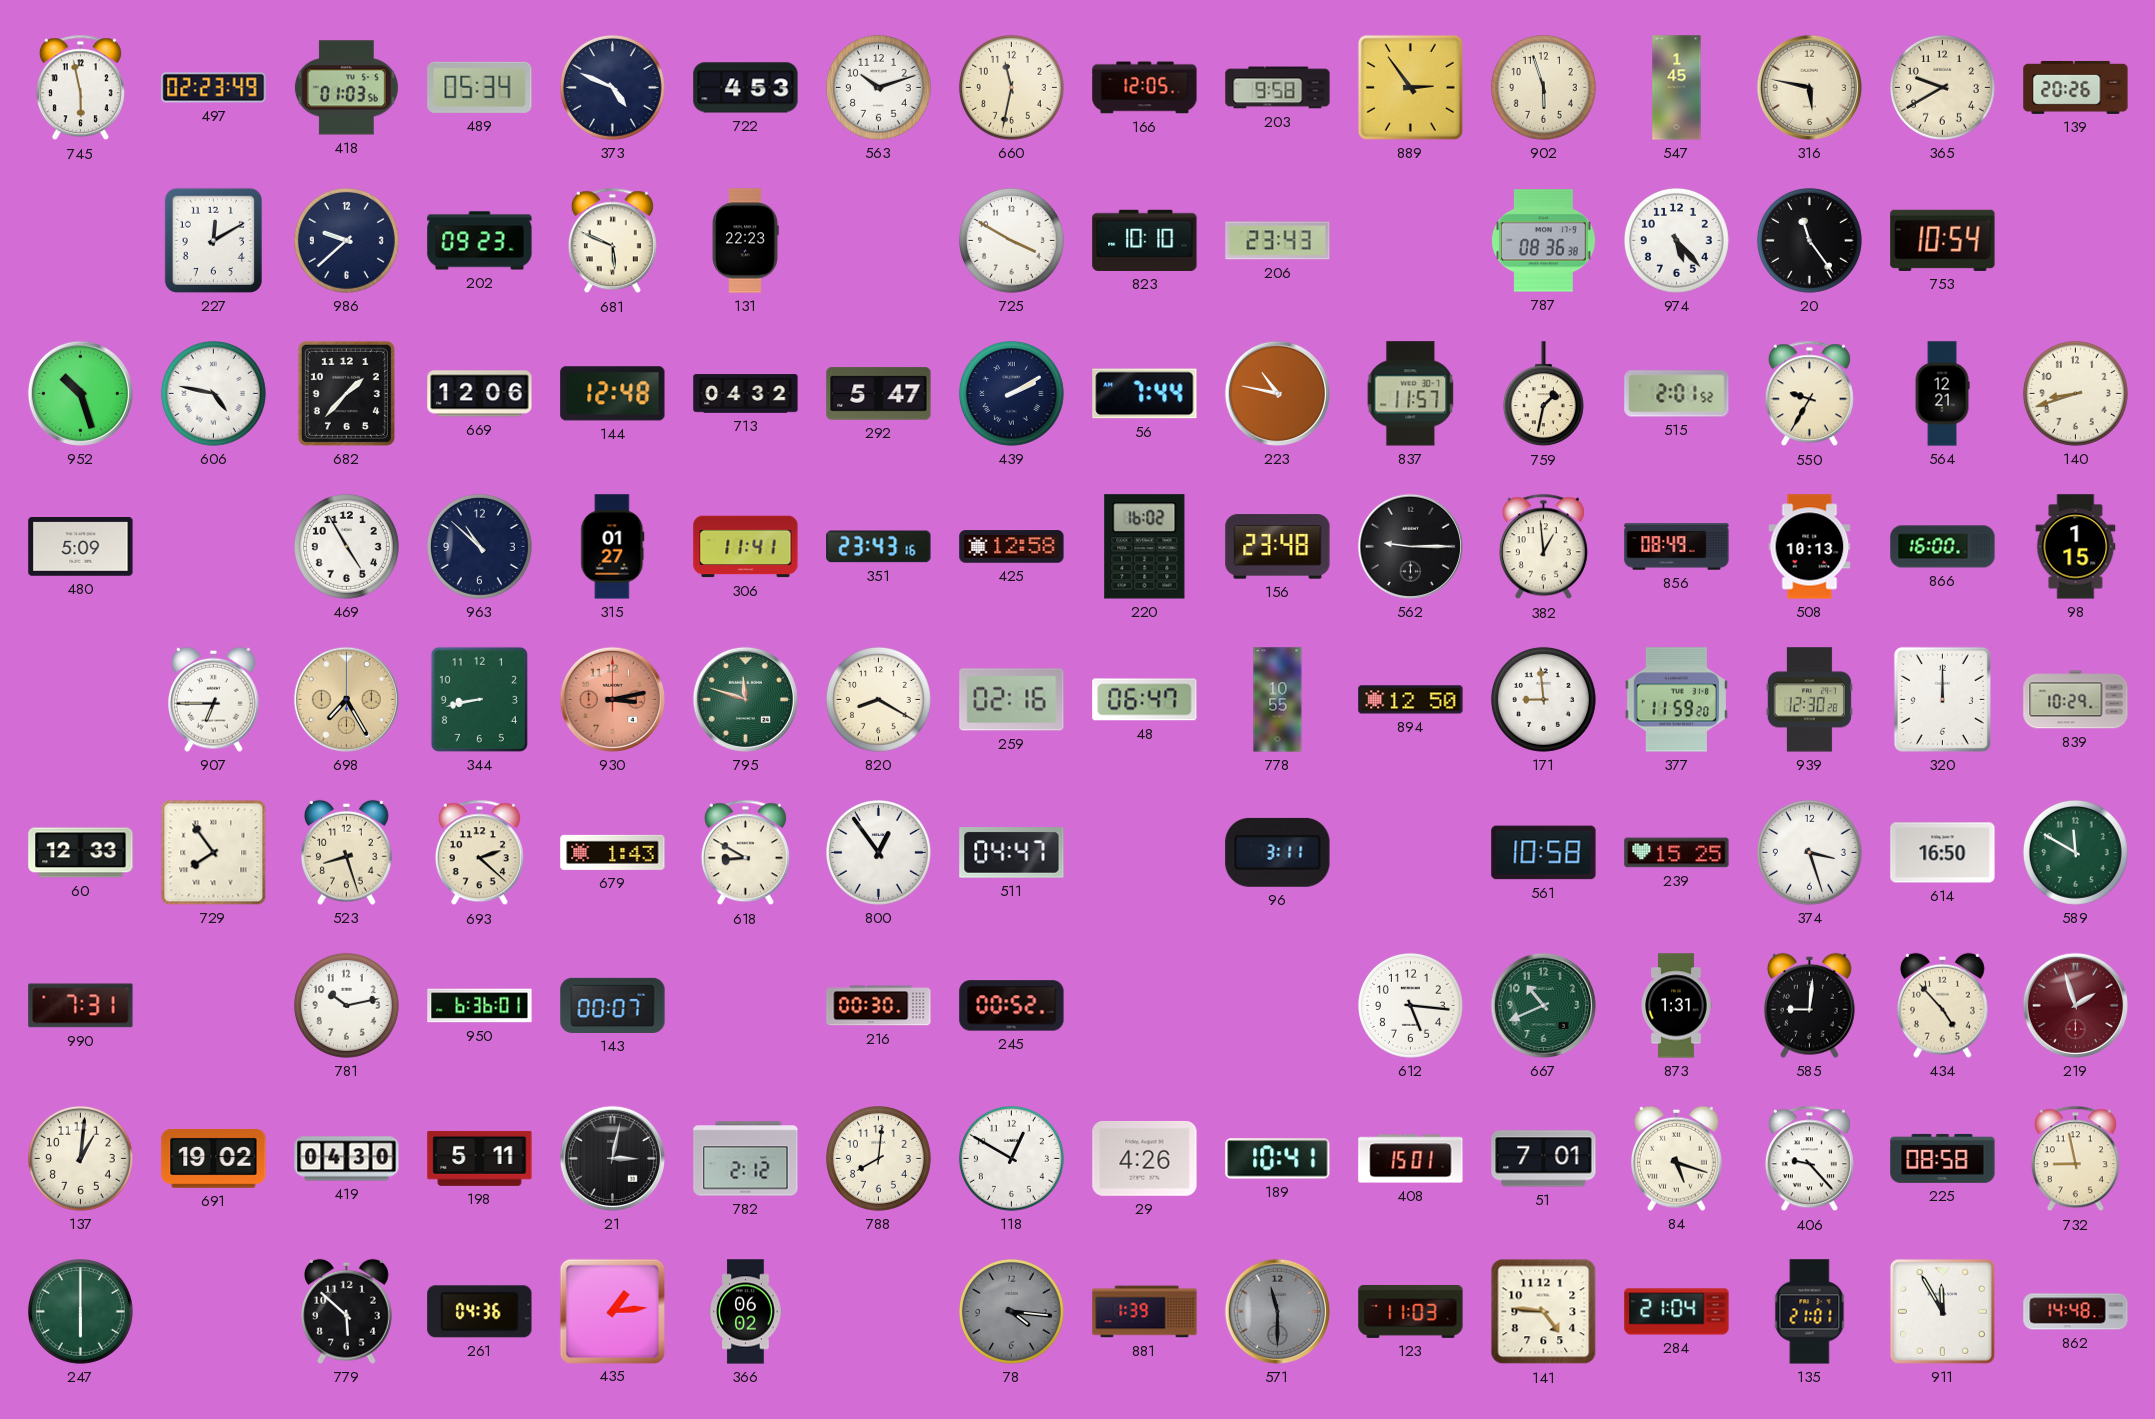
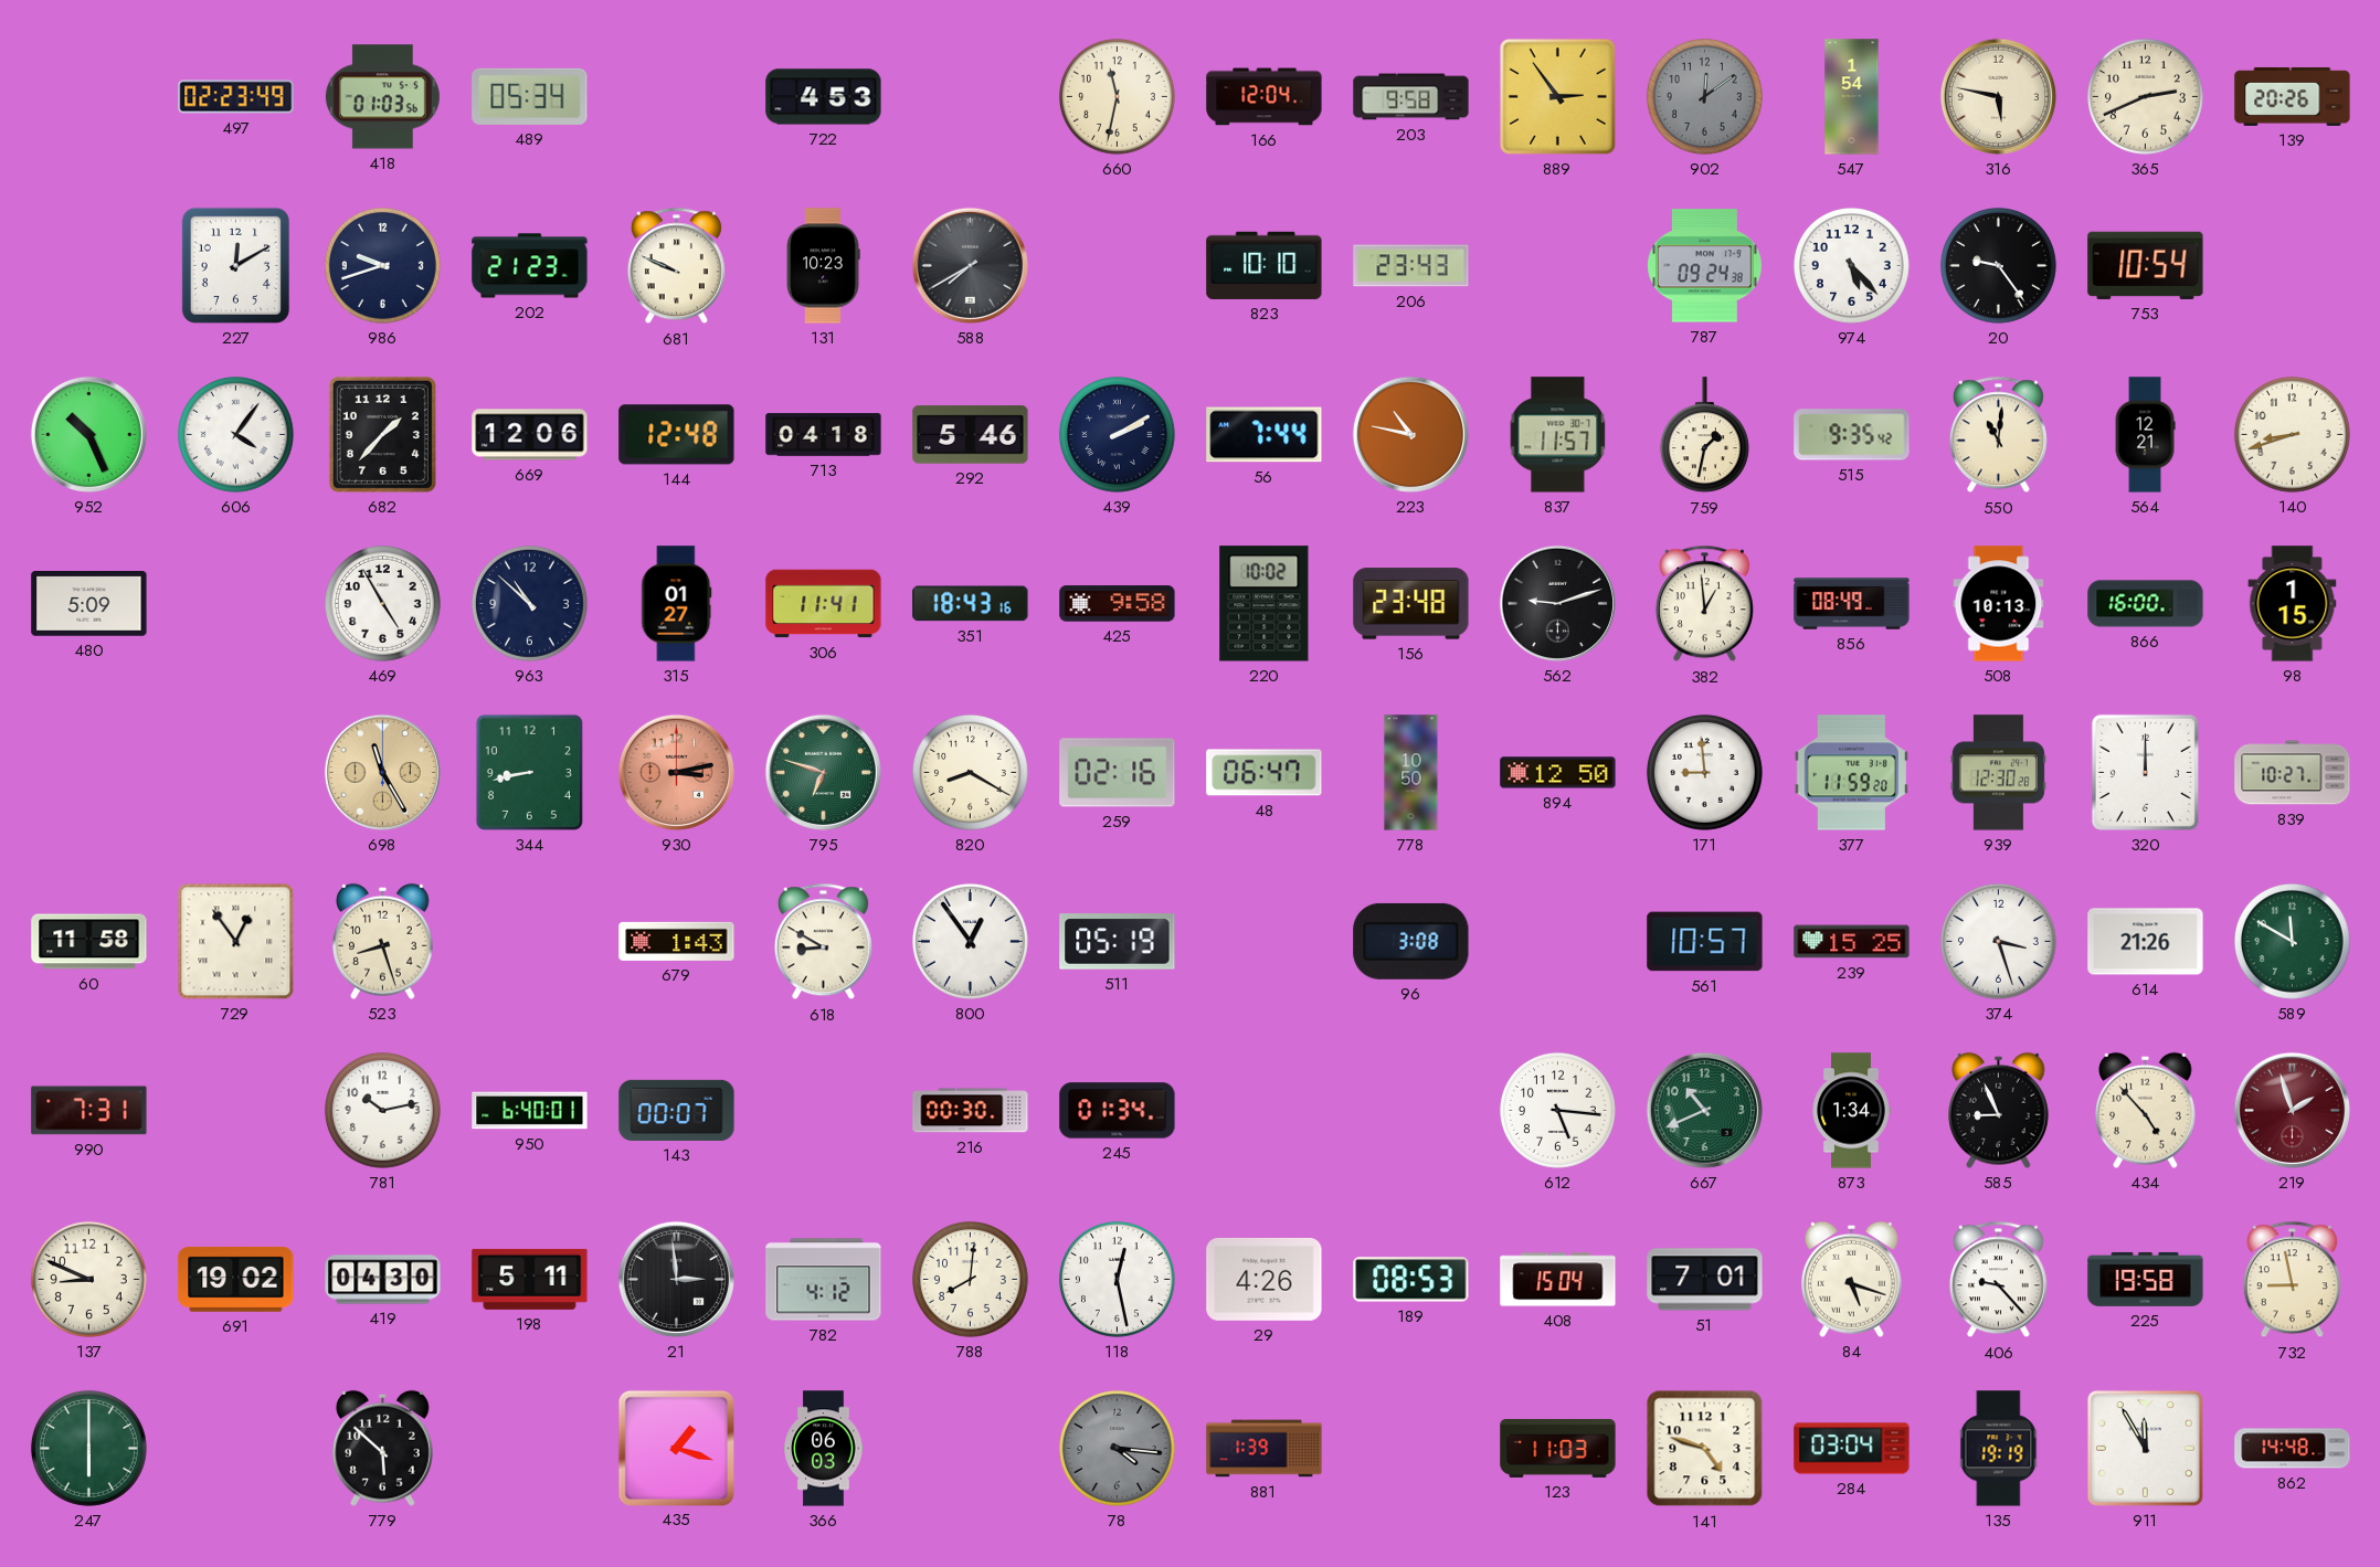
745: 5:58 -> none
373: 4:49 -> none
563: 10:12 -> none
166: 12:05 -> 12:04
902: 5:57 -> 12:09
902 dial: cream -> grey
547: 1:45 -> 1:54
365: 9:40 -> 2:41
986: 9:38 -> 9:42
202: 09:23 -> 21:23
681: 5:49 -> 9:49
131: 22:23 -> 10:23
588: none -> 7:40
725: 3:50 -> none
787: 08:36 -> 09:24
20: 11:24 -> 9:24
952: 10:27 -> 10:26
606: 4:47 -> 4:06
713: 04:32 -> 04:18
292: 5:47 -> 5:46
515: 2:01 -> 9:35
550: 9:35 -> 11:01
351: 23:43 -> 18:43
425: 12:58 -> 9:58
220: 16:02 -> 10:02
562: 9:15 -> 9:12
907: 6:45 -> none
698: 7:25 -> 11:25
795: 11:48 -> 6:48
778: 10:55 -> 10:50
839: 10:29 -> 10:27
60: 12:33 -> 11:58
729: 7:54 -> 12:54
693: 2:22 -> none
511: 04:47 -> 05:19
96: 3:11 -> 3:08
561: 10:58 -> 10:57
614: 16:50 -> 21:26
950: 6:36 -> 6:40
245: 00:52 -> 01:34
873: 1:31 -> 1:34
585: 9:01 -> 8:56
137: 1:01 -> 8:49
21: 3:02 -> 2:59
782: 2:12 -> 4:12
118: 12:50 -> 12:28
189: 10:41 -> 08:53
408: 15:01 -> 15:04
225: 08:58 -> 19:58
261: 04:36 -> none
435: 1:14 -> 1:18
366: 06:02 -> 06:03
571: 11:30 -> none
141: 4:46 -> 4:48
284: 21:04 -> 03:04
135: 21:01 -> 19:19
